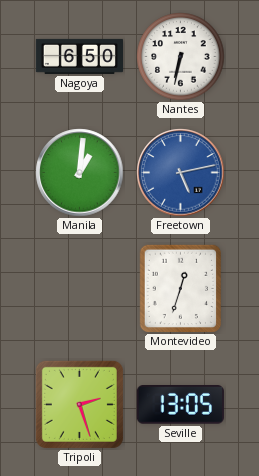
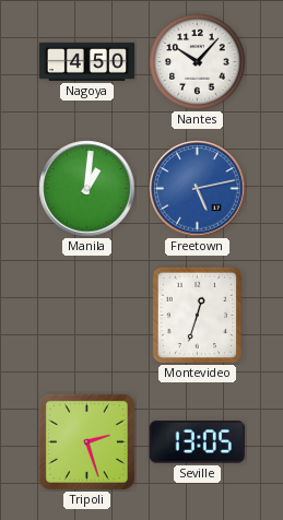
Nagoya: 6:50 -> 4:50
Nantes: 6:32 -> 10:07
